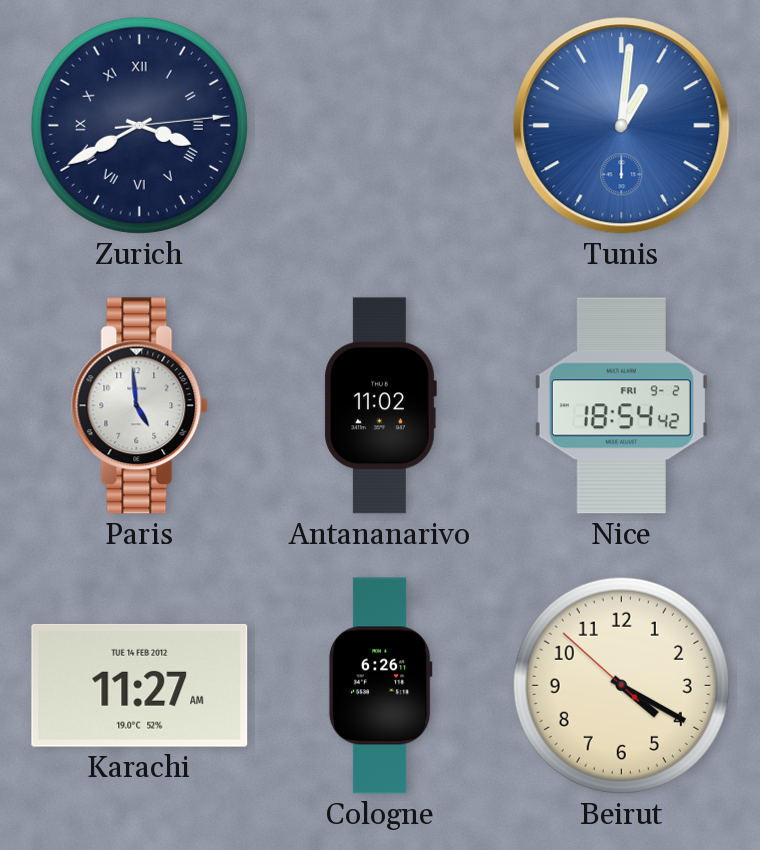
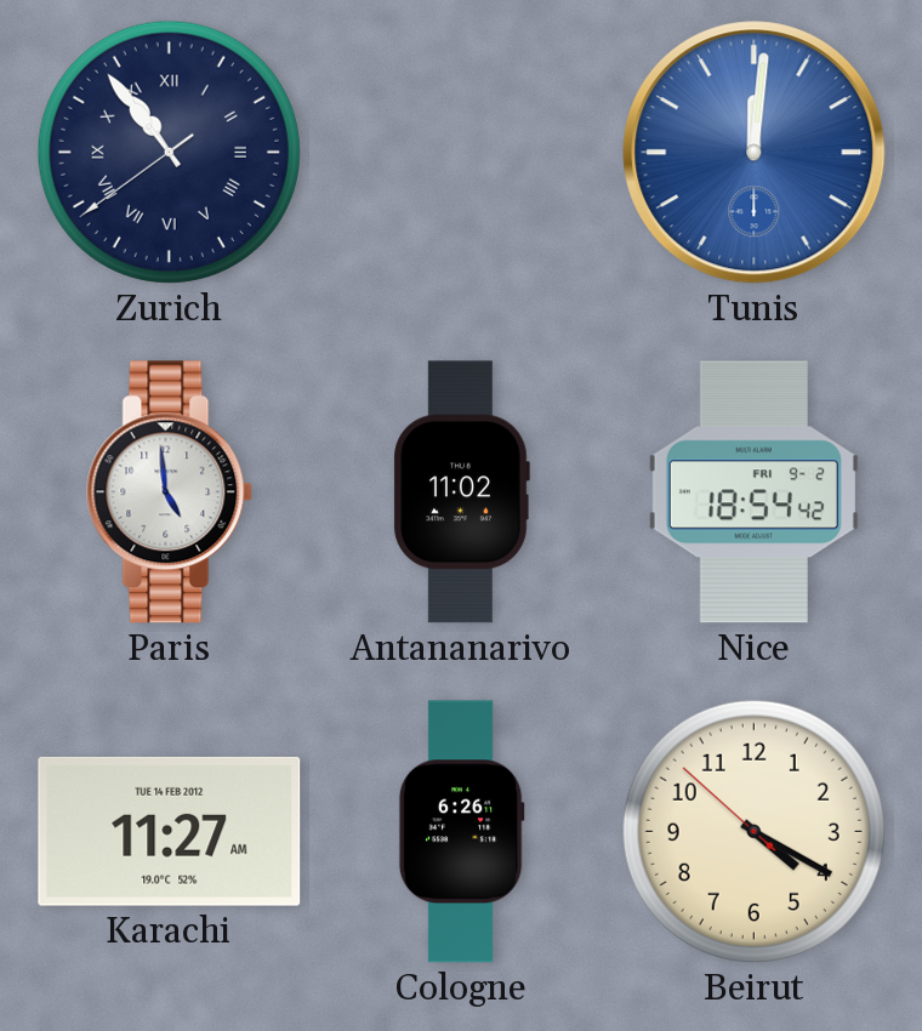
Zurich: 3:40 -> 10:53
Tunis: 1:01 -> 12:01
